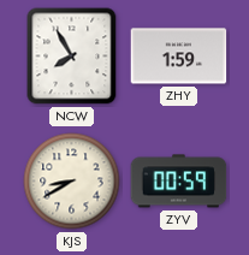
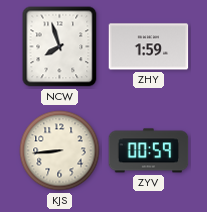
NCW: 7:55 -> 7:57
KJS: 8:40 -> 8:44
